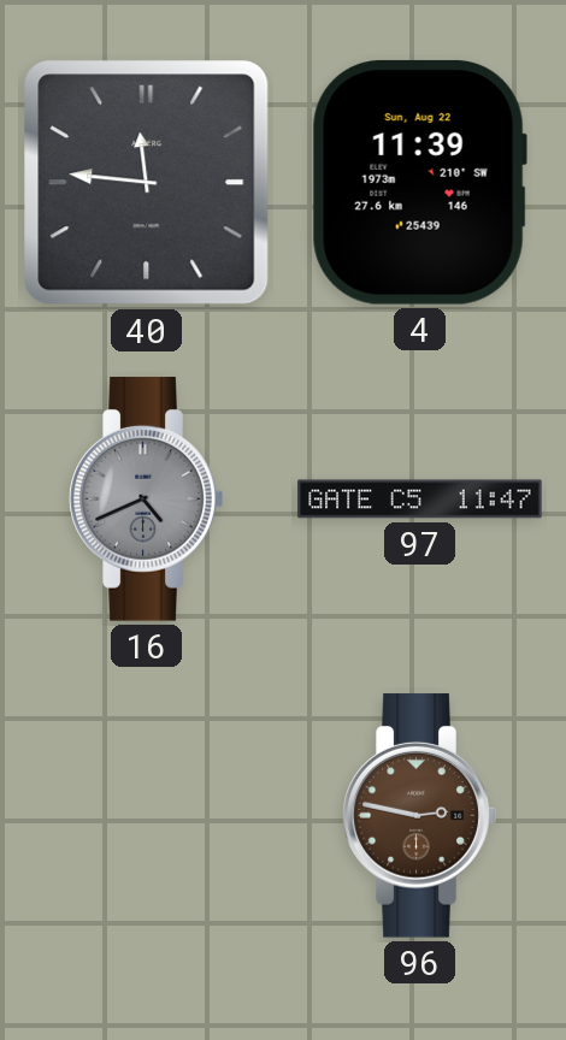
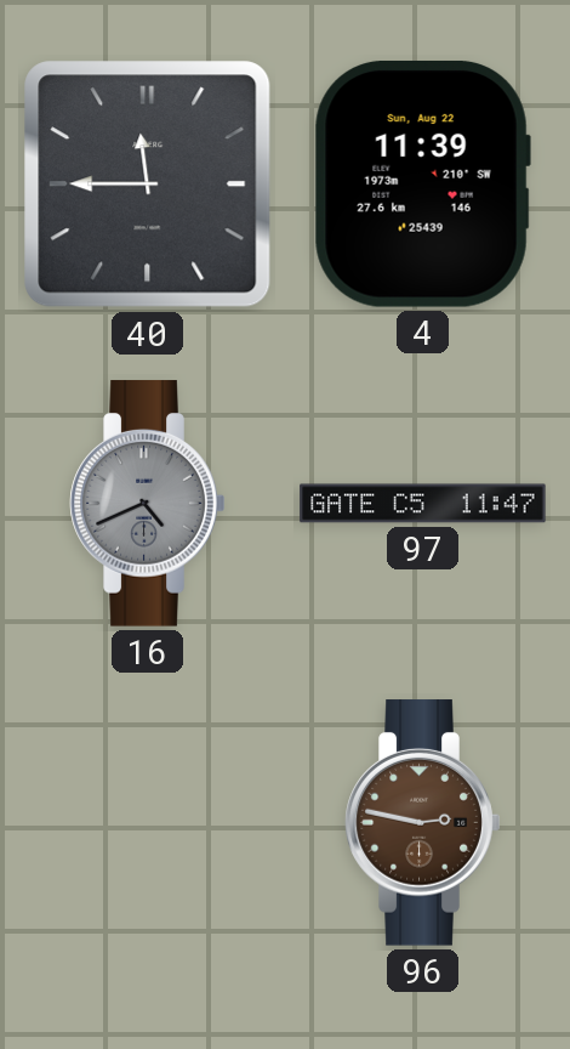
40: 11:46 -> 11:45
